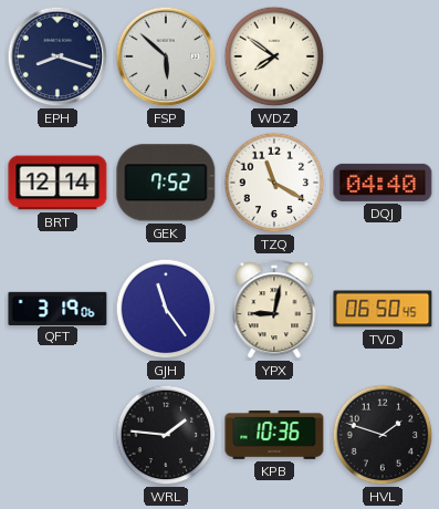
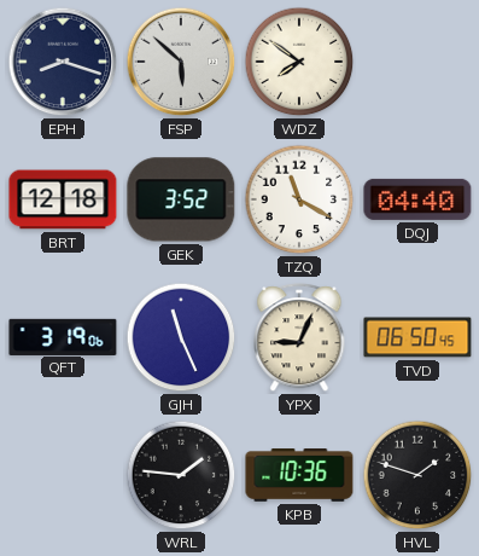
BRT: 12:14 -> 12:18
GEK: 7:52 -> 3:52
GJH: 11:24 -> 11:26
YPX: 9:02 -> 9:04
